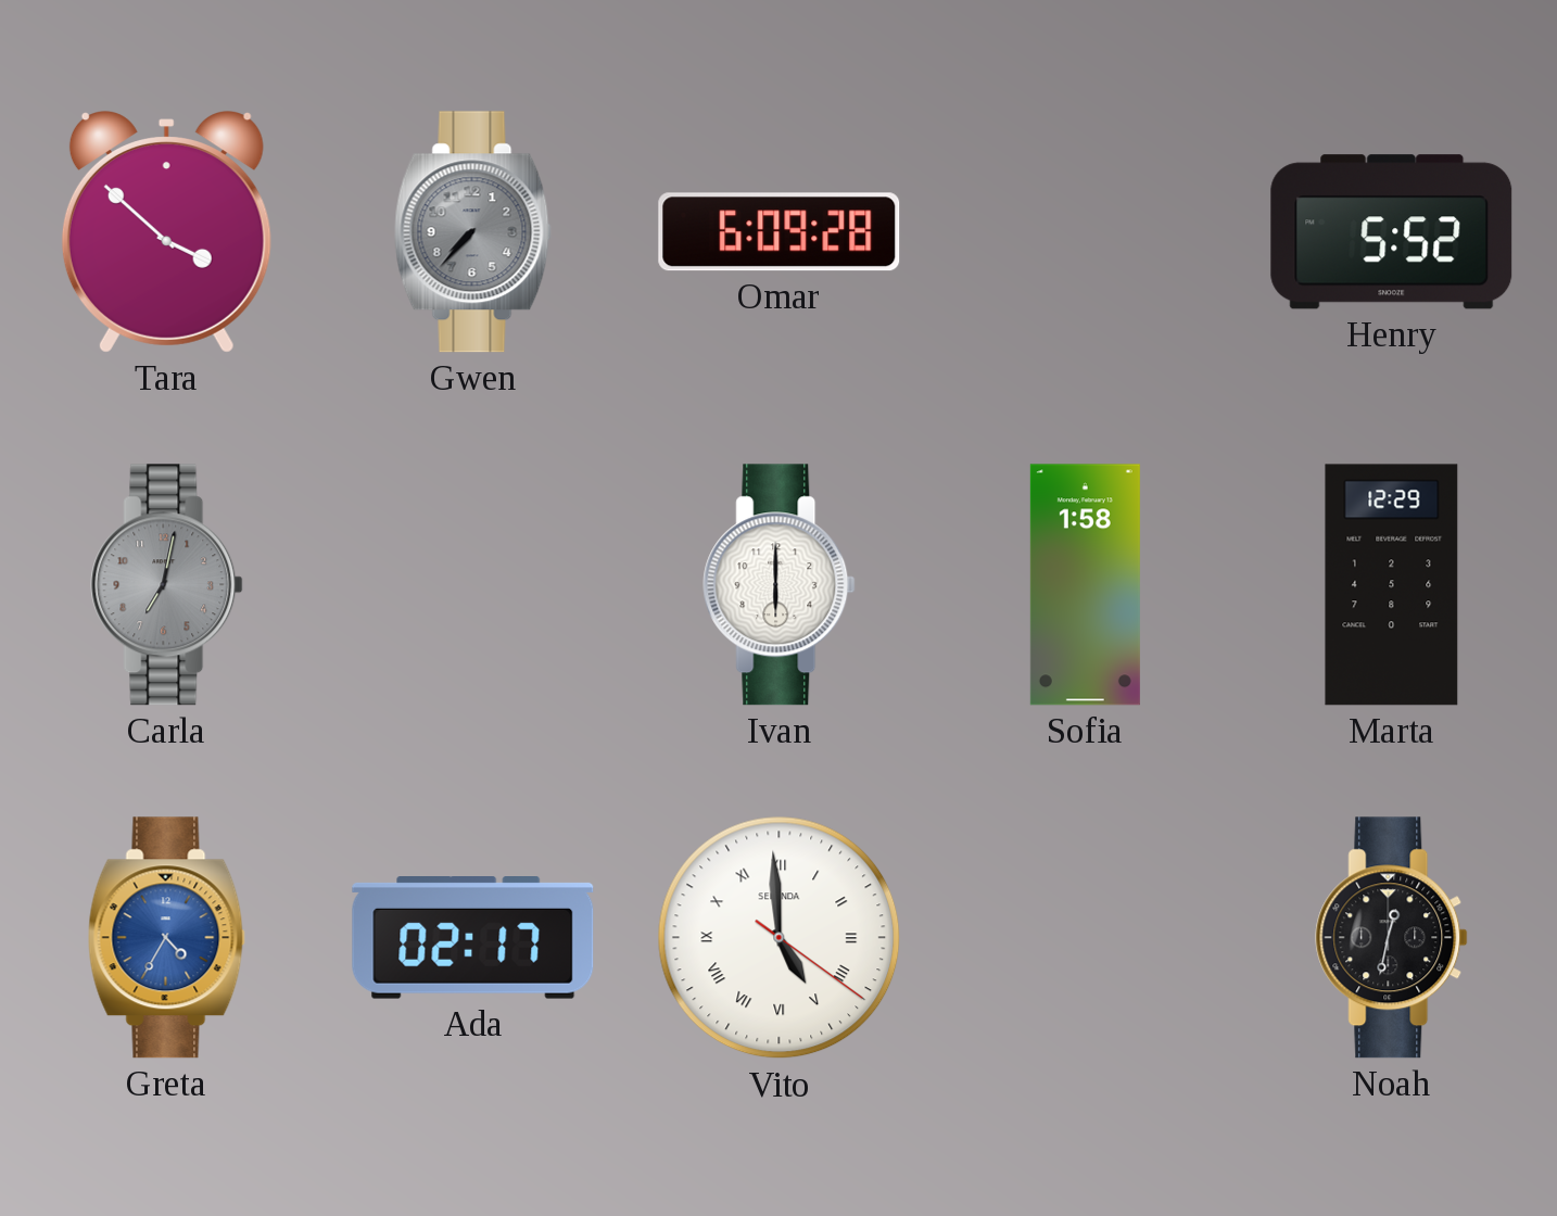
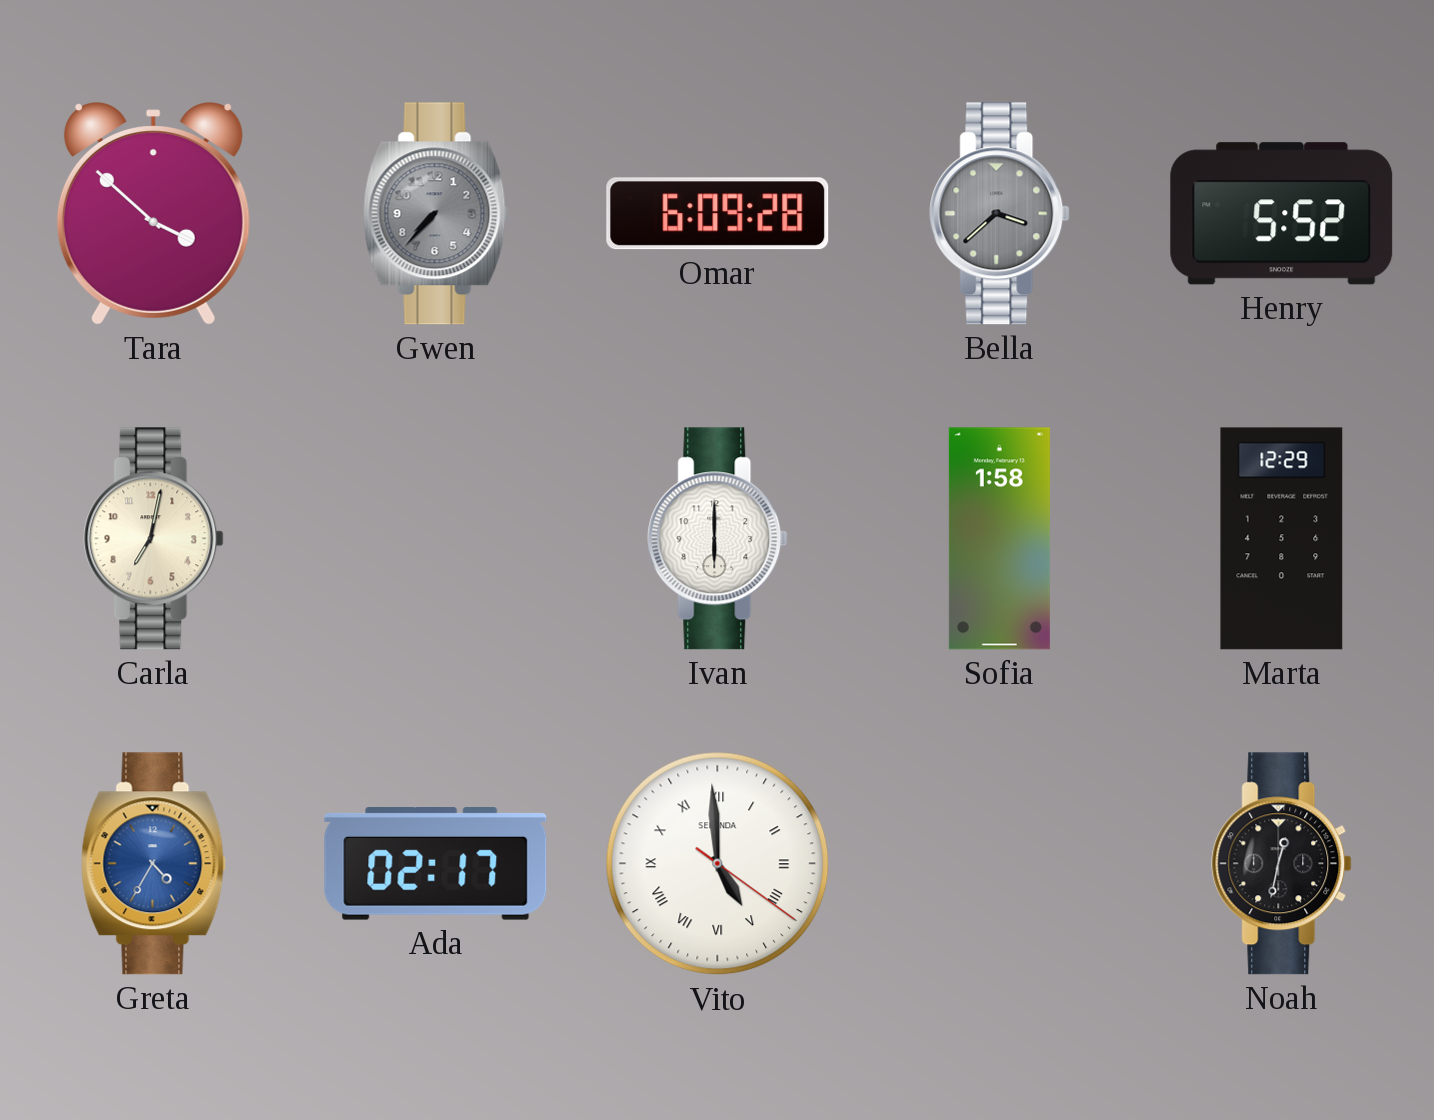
Bella: none -> 3:38
Carla dial: grey -> cream
